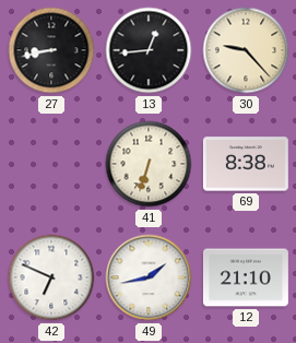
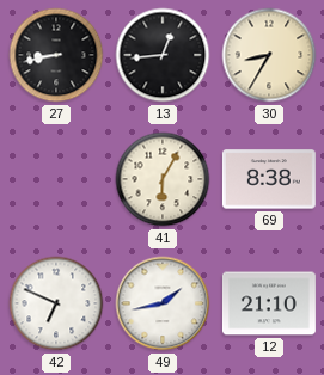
30: 9:23 -> 8:35
41: 6:33 -> 6:05
